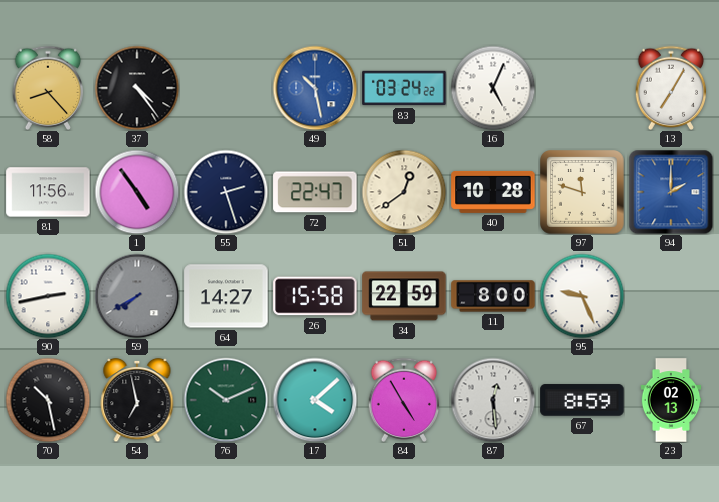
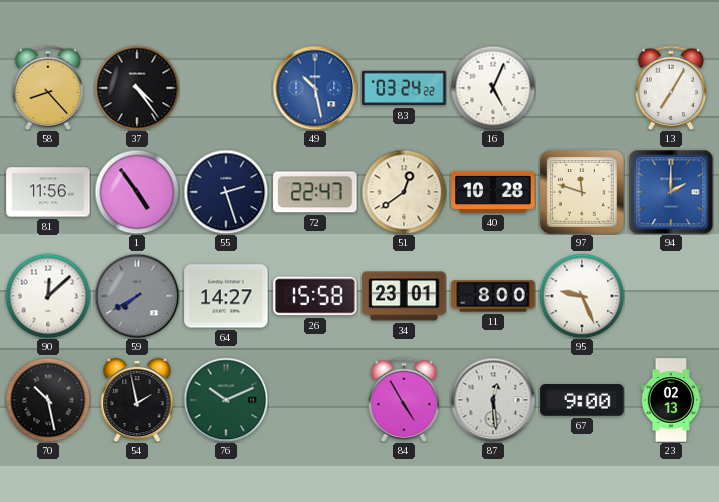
90: 2:43 -> 12:08
34: 22:59 -> 23:01
54: 6:58 -> 1:58
17: 4:08 -> none
67: 8:59 -> 9:00
